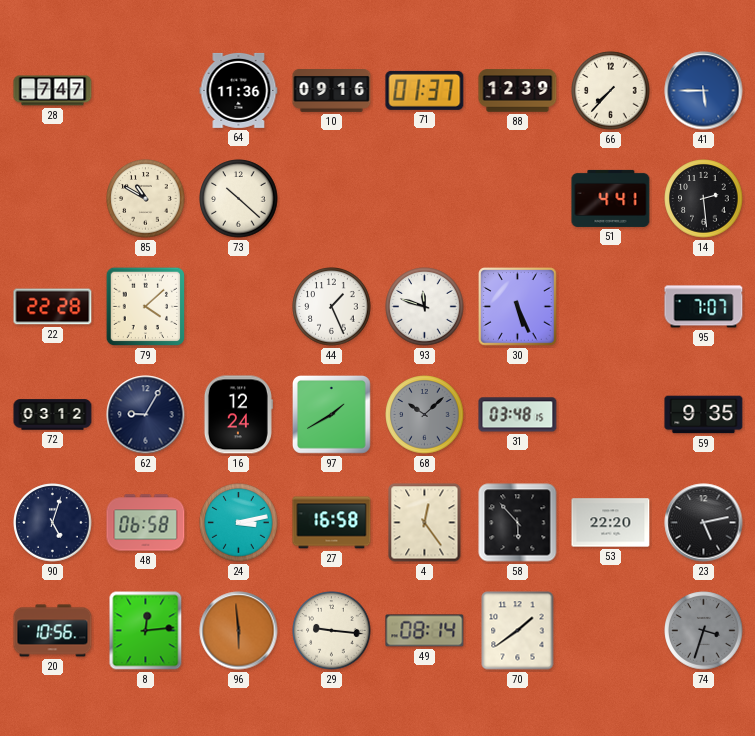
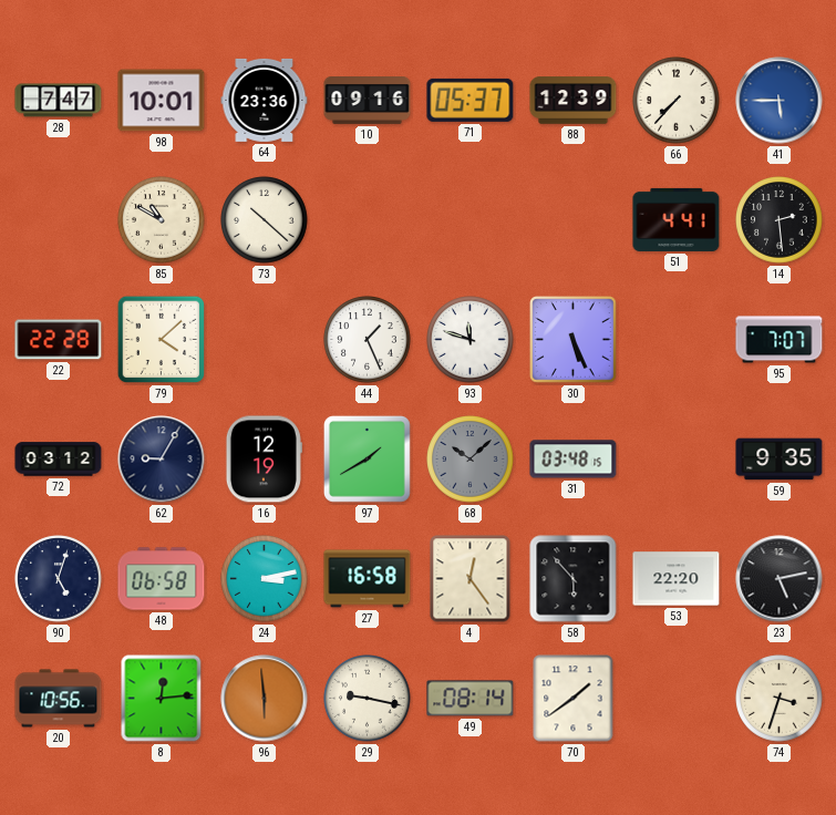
98: none -> 10:01
64: 11:36 -> 23:36
71: 01:37 -> 05:37
16: 12:24 -> 12:19
29: 9:16 -> 9:17
74 dial: grey -> cream
